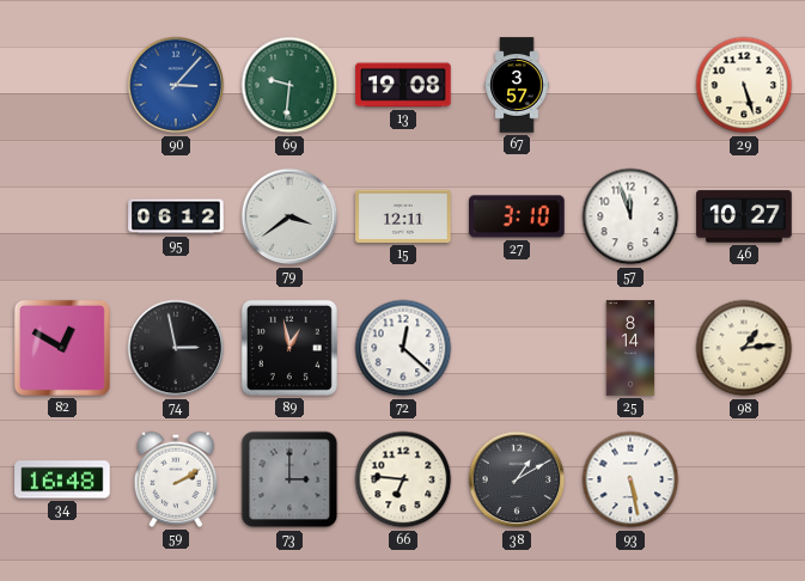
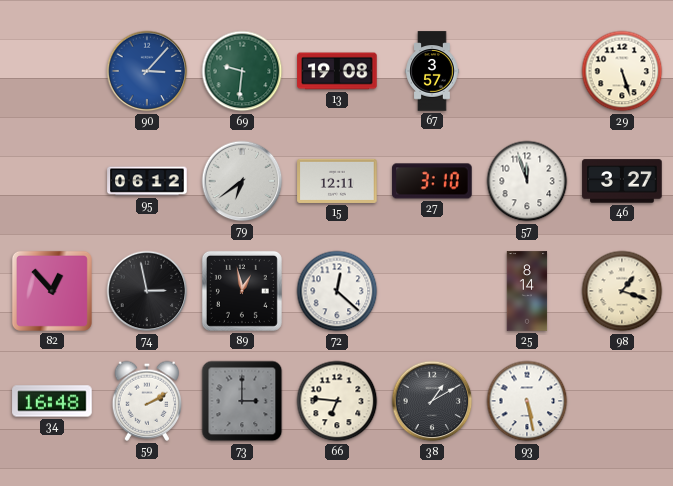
79: 3:39 -> 6:39
46: 10:27 -> 3:27
82: 12:50 -> 12:53
98: 1:14 -> 1:18
